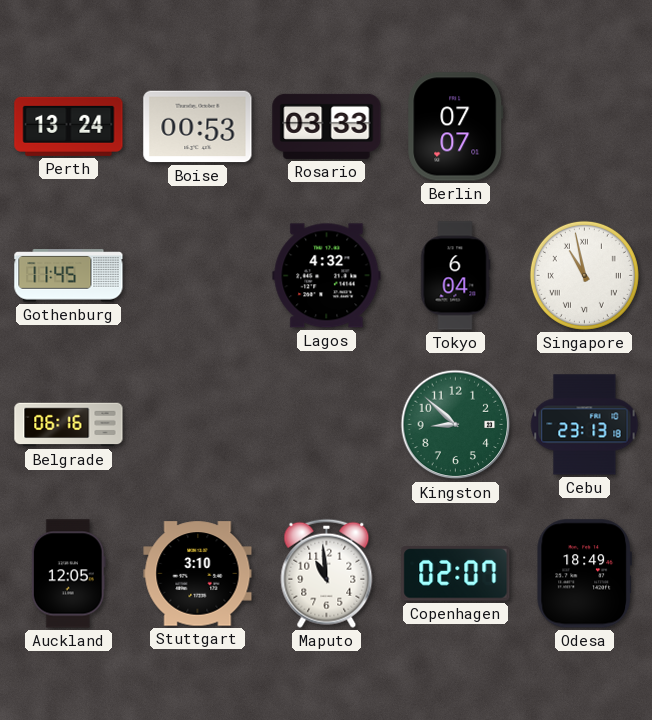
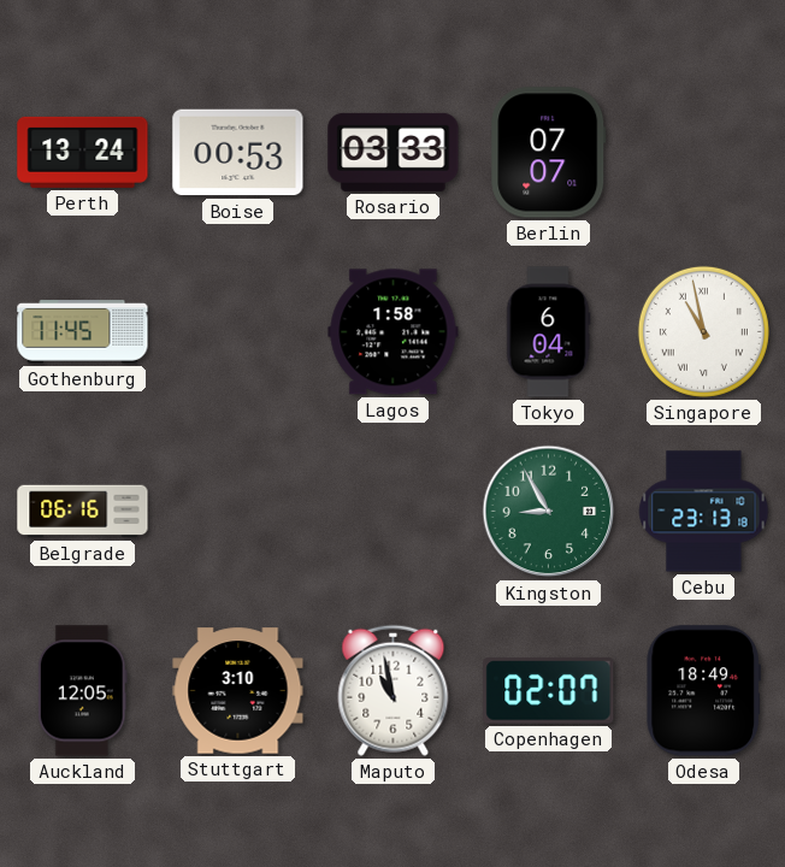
Lagos: 4:32 -> 1:58
Kingston: 8:52 -> 8:55
Maputo: 10:59 -> 10:58
